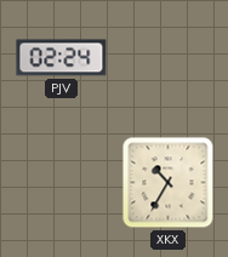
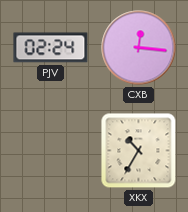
CXB: none -> 12:16
